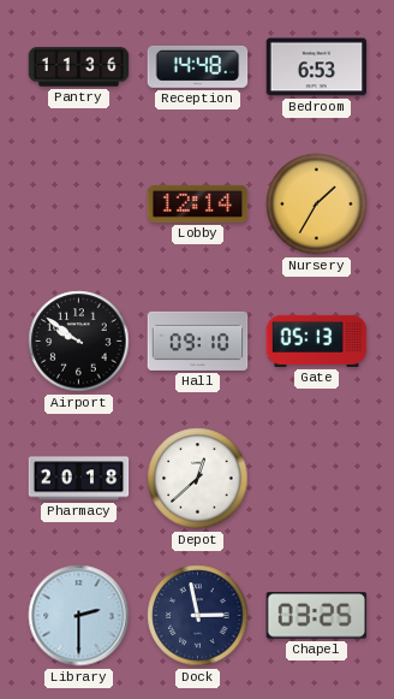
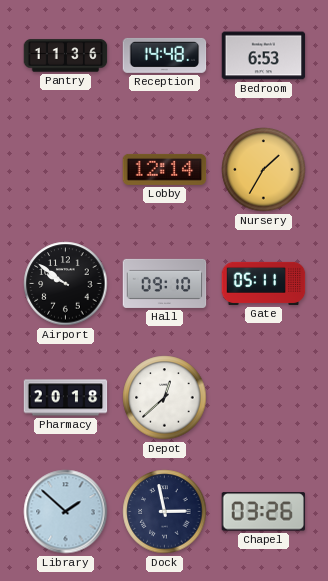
Gate: 05:13 -> 05:11
Library: 2:30 -> 1:52
Chapel: 03:25 -> 03:26
